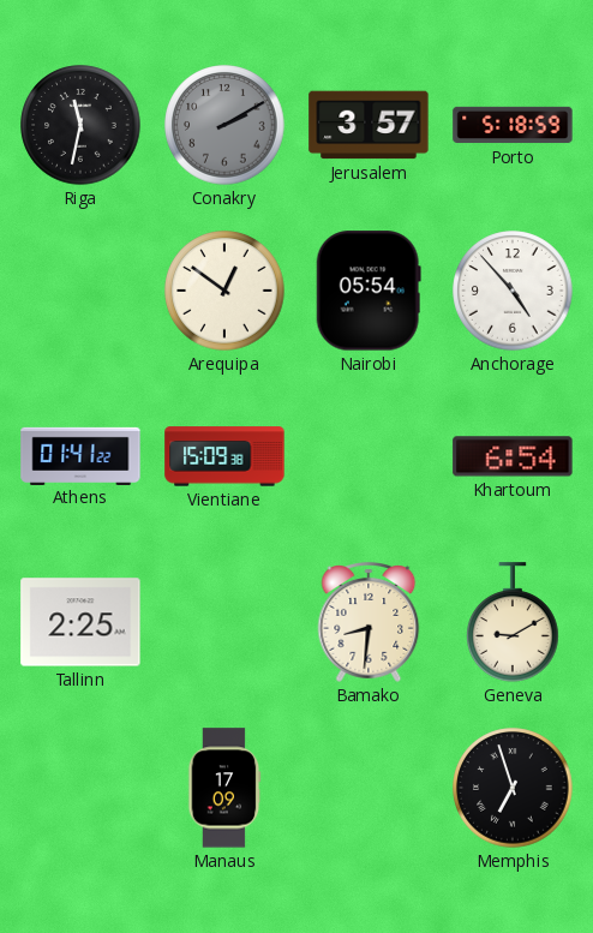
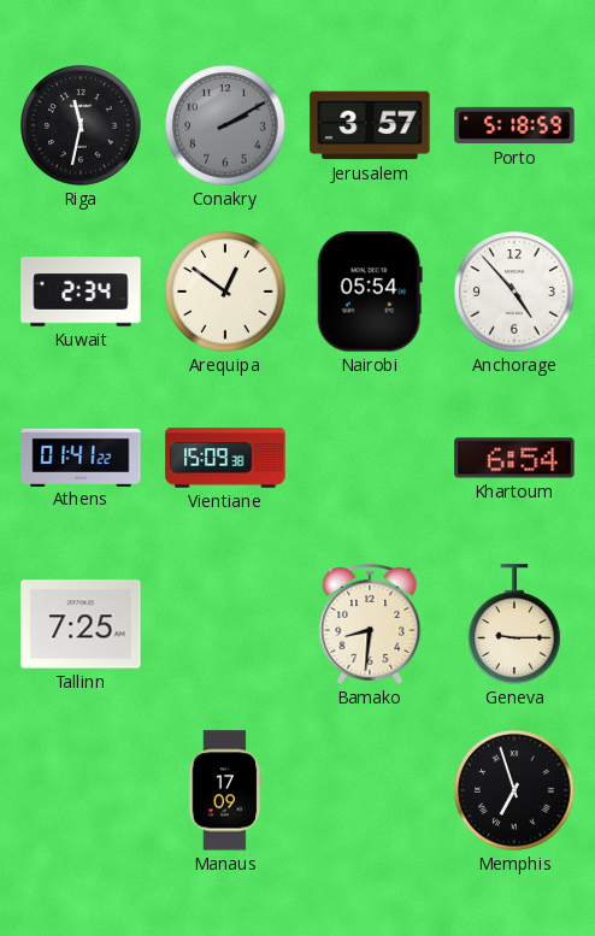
Kuwait: none -> 2:34
Tallinn: 2:25 -> 7:25
Geneva: 9:10 -> 9:15
